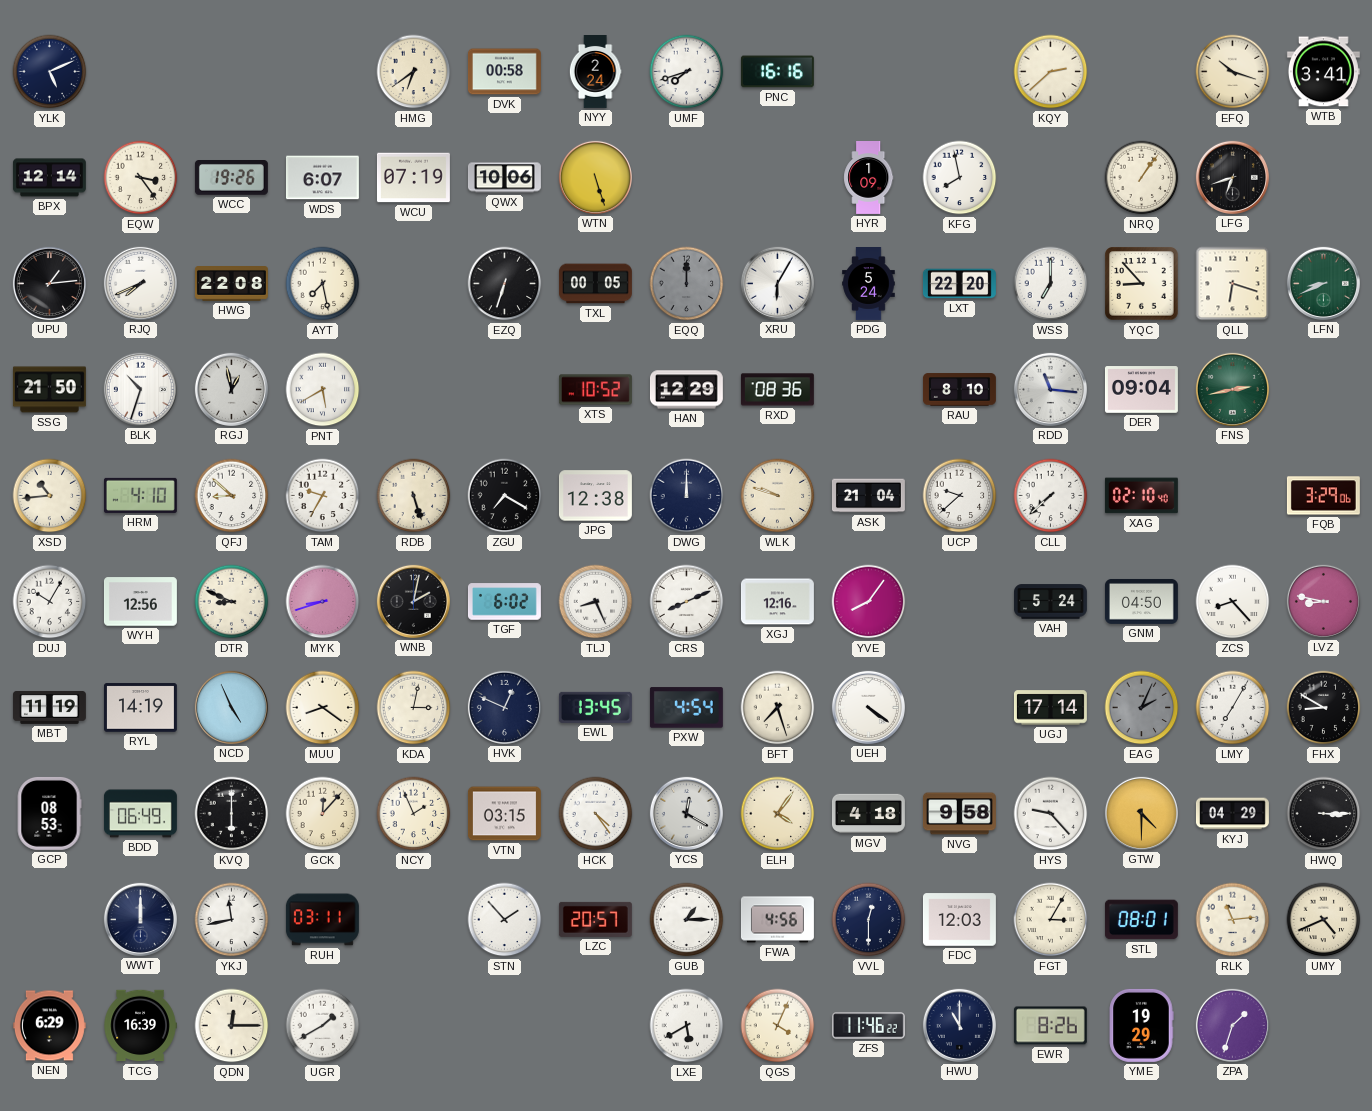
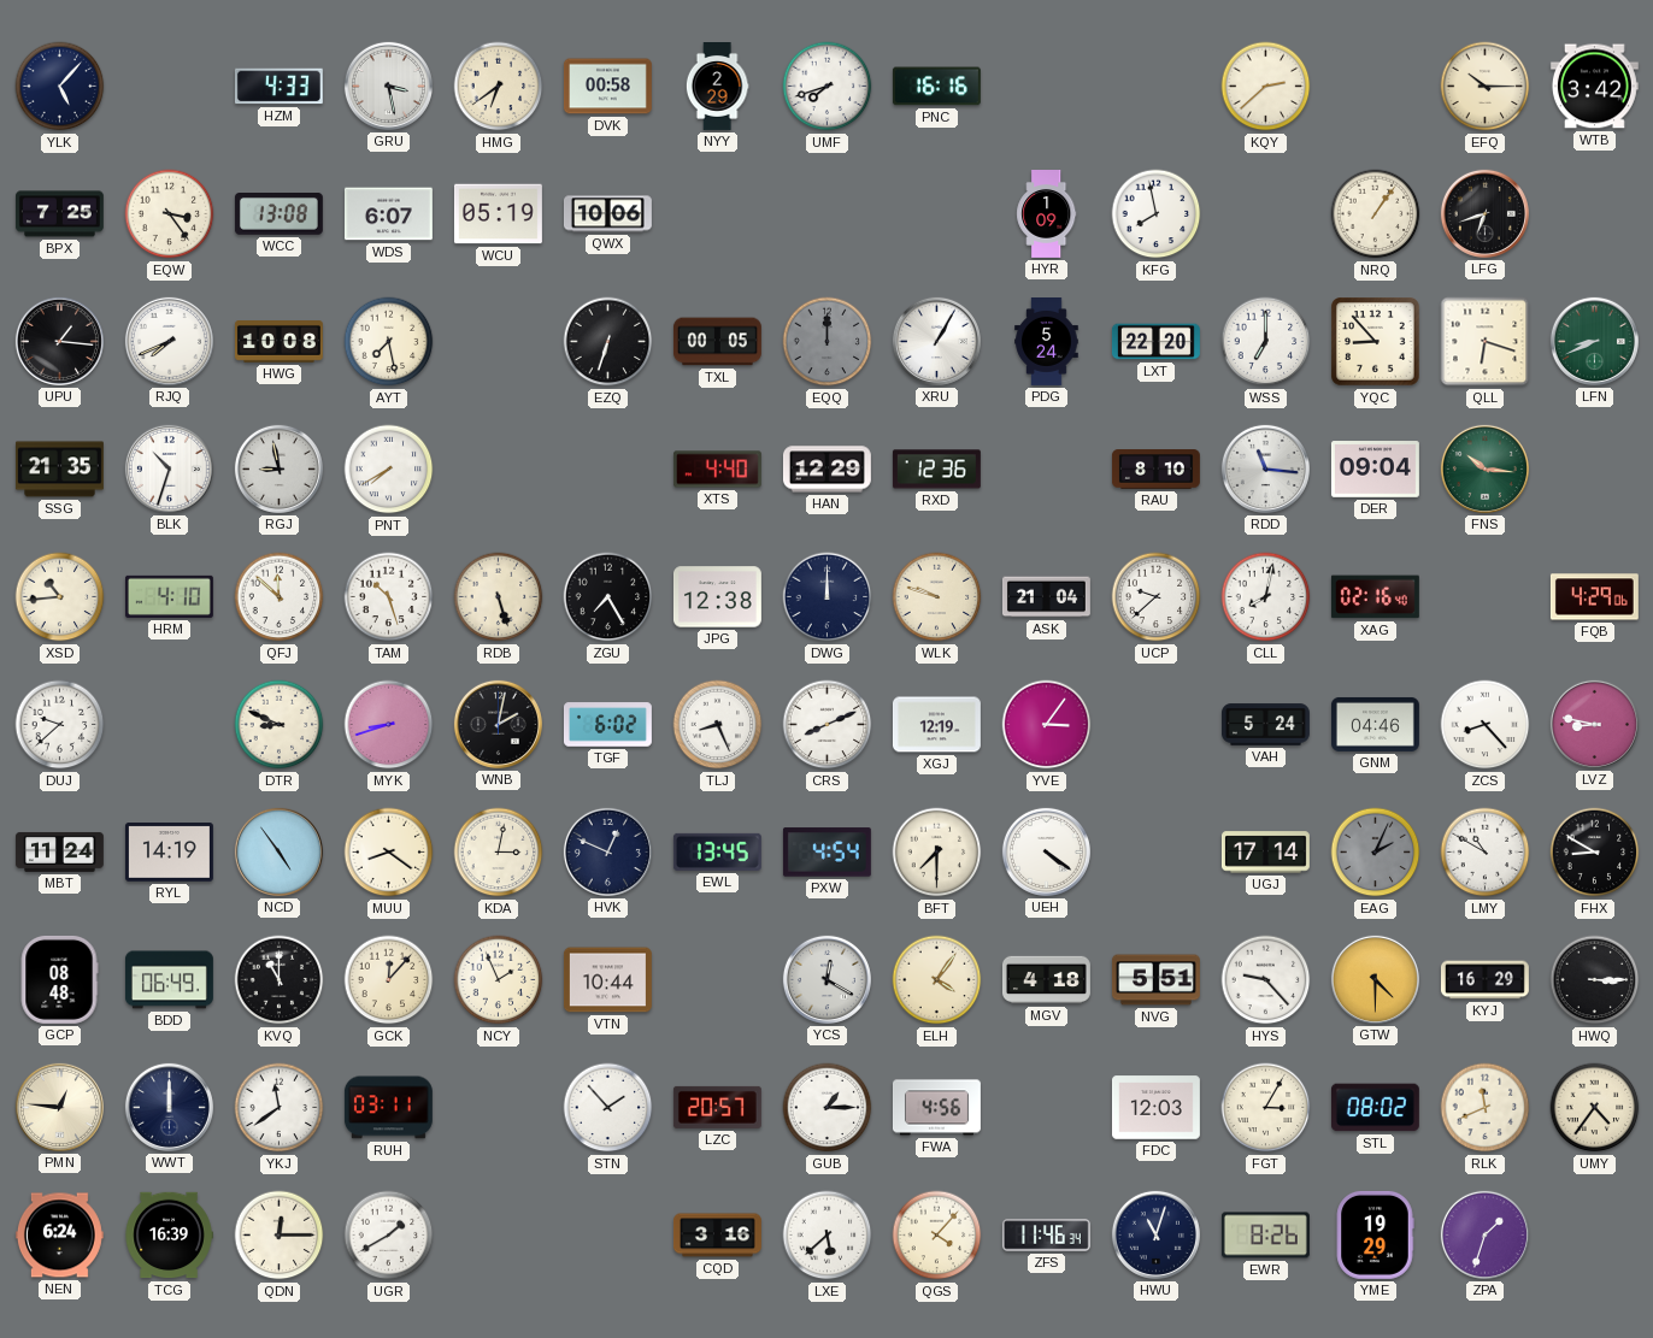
YLK: 5:11 -> 5:07
HZM: none -> 4:33
GRU: none -> 3:28
NYY: 2:24 -> 2:29
EFQ: 10:18 -> 10:15
WTB: 3:41 -> 3:42
BPX: 12:14 -> 7:25
WCC: 19:26 -> 13:08
WCU: 07:19 -> 05:19
WTN: 5:27 -> none
UPU: 1:14 -> 1:16
HWG: 22:08 -> 10:08
XRU: 6:05 -> 1:05
SSG: 21:50 -> 21:35
RGJ: 12:58 -> 8:58
PNT: 5:40 -> 7:40
XTS: 10:52 -> 4:40
RXD: 08:36 -> 12:36
FNS: 2:43 -> 10:16
QFJ: 8:52 -> 11:52
TAM: 9:35 -> 10:27
ZGU: 7:20 -> 7:25
CLL: 7:38 -> 8:02
XAG: 02:10 -> 02:16
FQB: 3:29 -> 4:29
DUJ: 10:05 -> 9:38
WYH: 12:56 -> none
XGJ: 12:16 -> 12:19
YVE: 8:06 -> 3:06
GNM: 04:50 -> 04:46
MBT: 11:19 -> 11:24
NCD: 4:56 -> 4:54
BFT: 7:27 -> 7:30
LMY: 7:05 -> 10:50
GCP: 08:53 -> 08:48
KVQ: 6:00 -> 11:00
VTN: 03:15 -> 10:44
HCK: 4:24 -> none
NVG: 9:58 -> 5:51
KYJ: 04:29 -> 16:29
PMN: none -> 12:46
YKJ: 11:43 -> 11:39
VVL: 12:30 -> none
STL: 08:01 -> 08:02
RLK: 11:14 -> 11:41
UMY: 4:41 -> 4:36
NEN: 6:29 -> 6:24
CQD: none -> 3:16
LXE: 5:40 -> 5:38
QGS: 4:04 -> 4:07
ZFS: 11:46:22 -> 11:46:34
HWU: 11:00 -> 11:03
